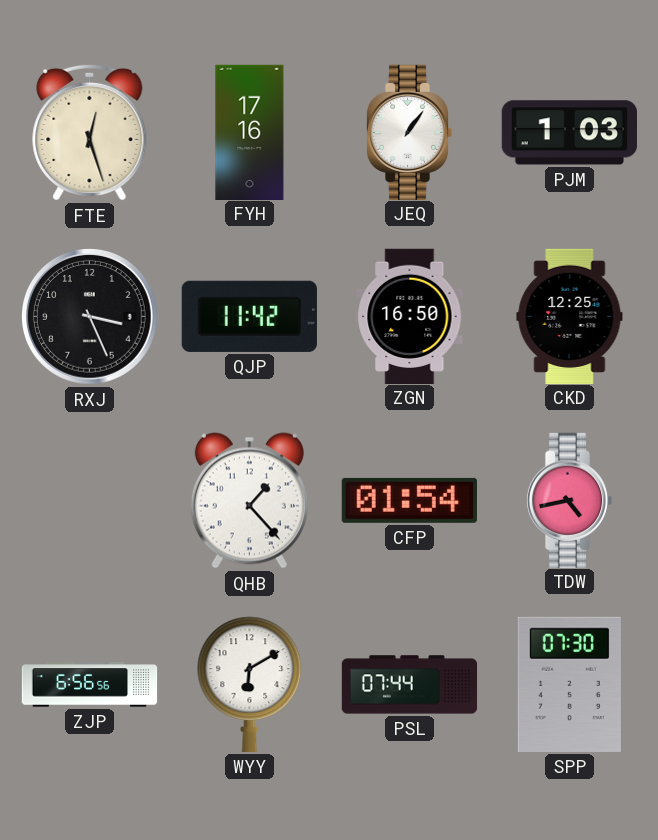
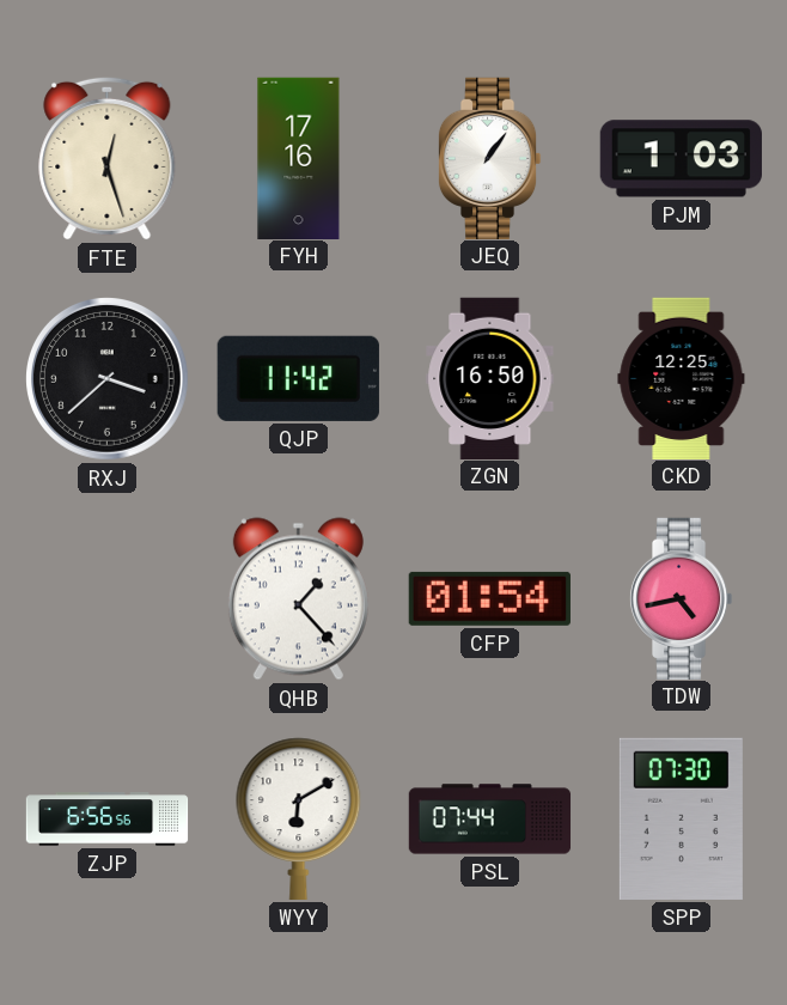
RXJ: 3:26 -> 3:38
